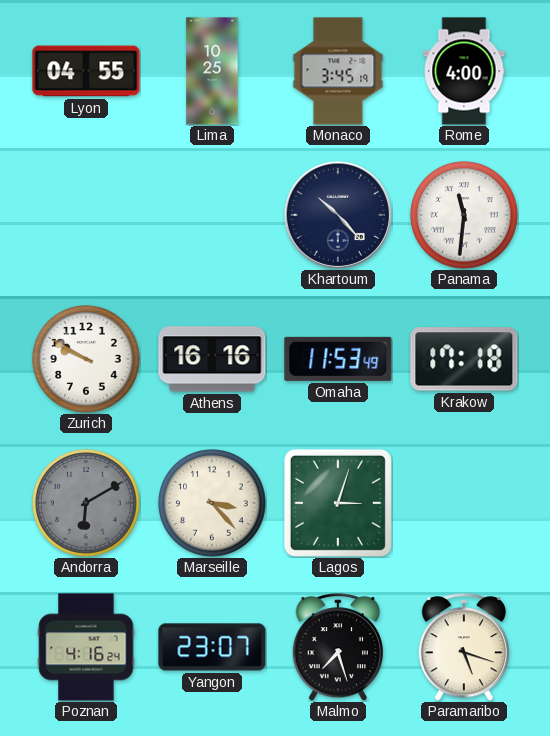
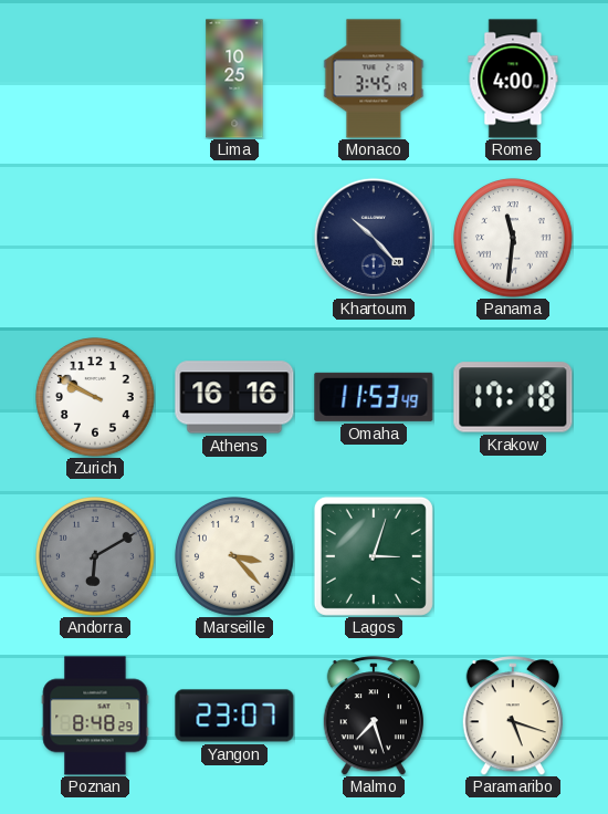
Lyon: 04:55 -> none
Poznan: 4:16 -> 8:48
